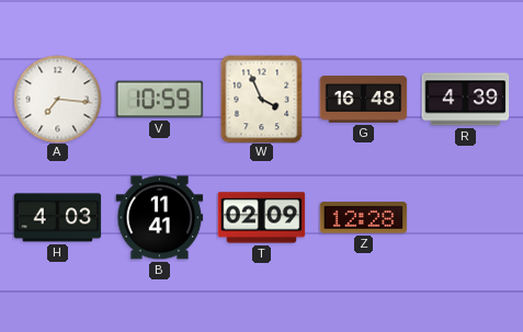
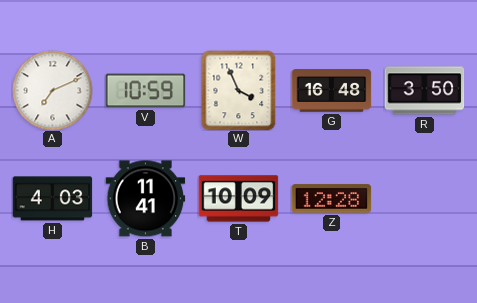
A: 7:16 -> 7:11
R: 4:39 -> 3:50
T: 02:09 -> 10:09
